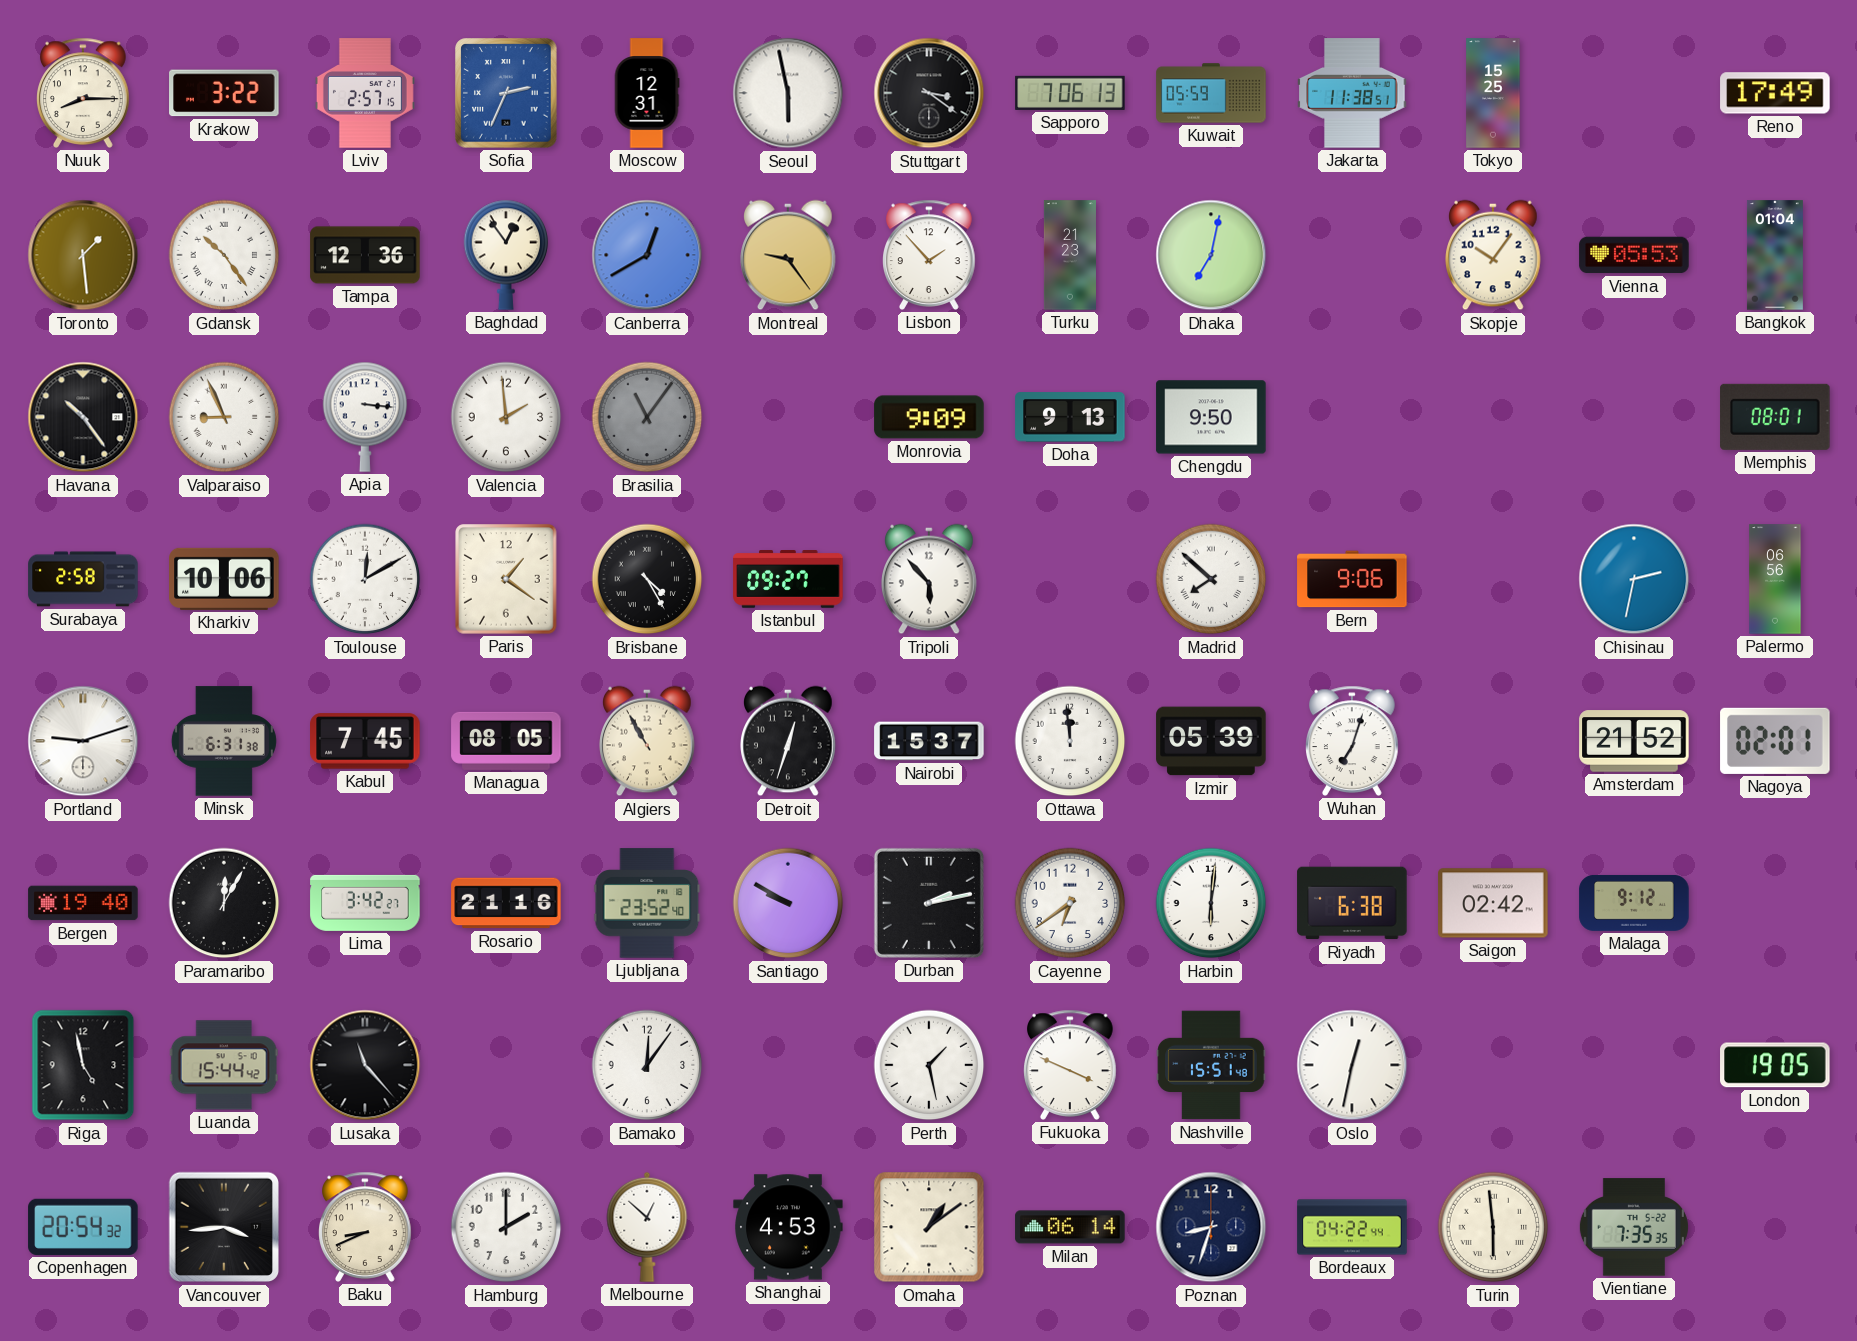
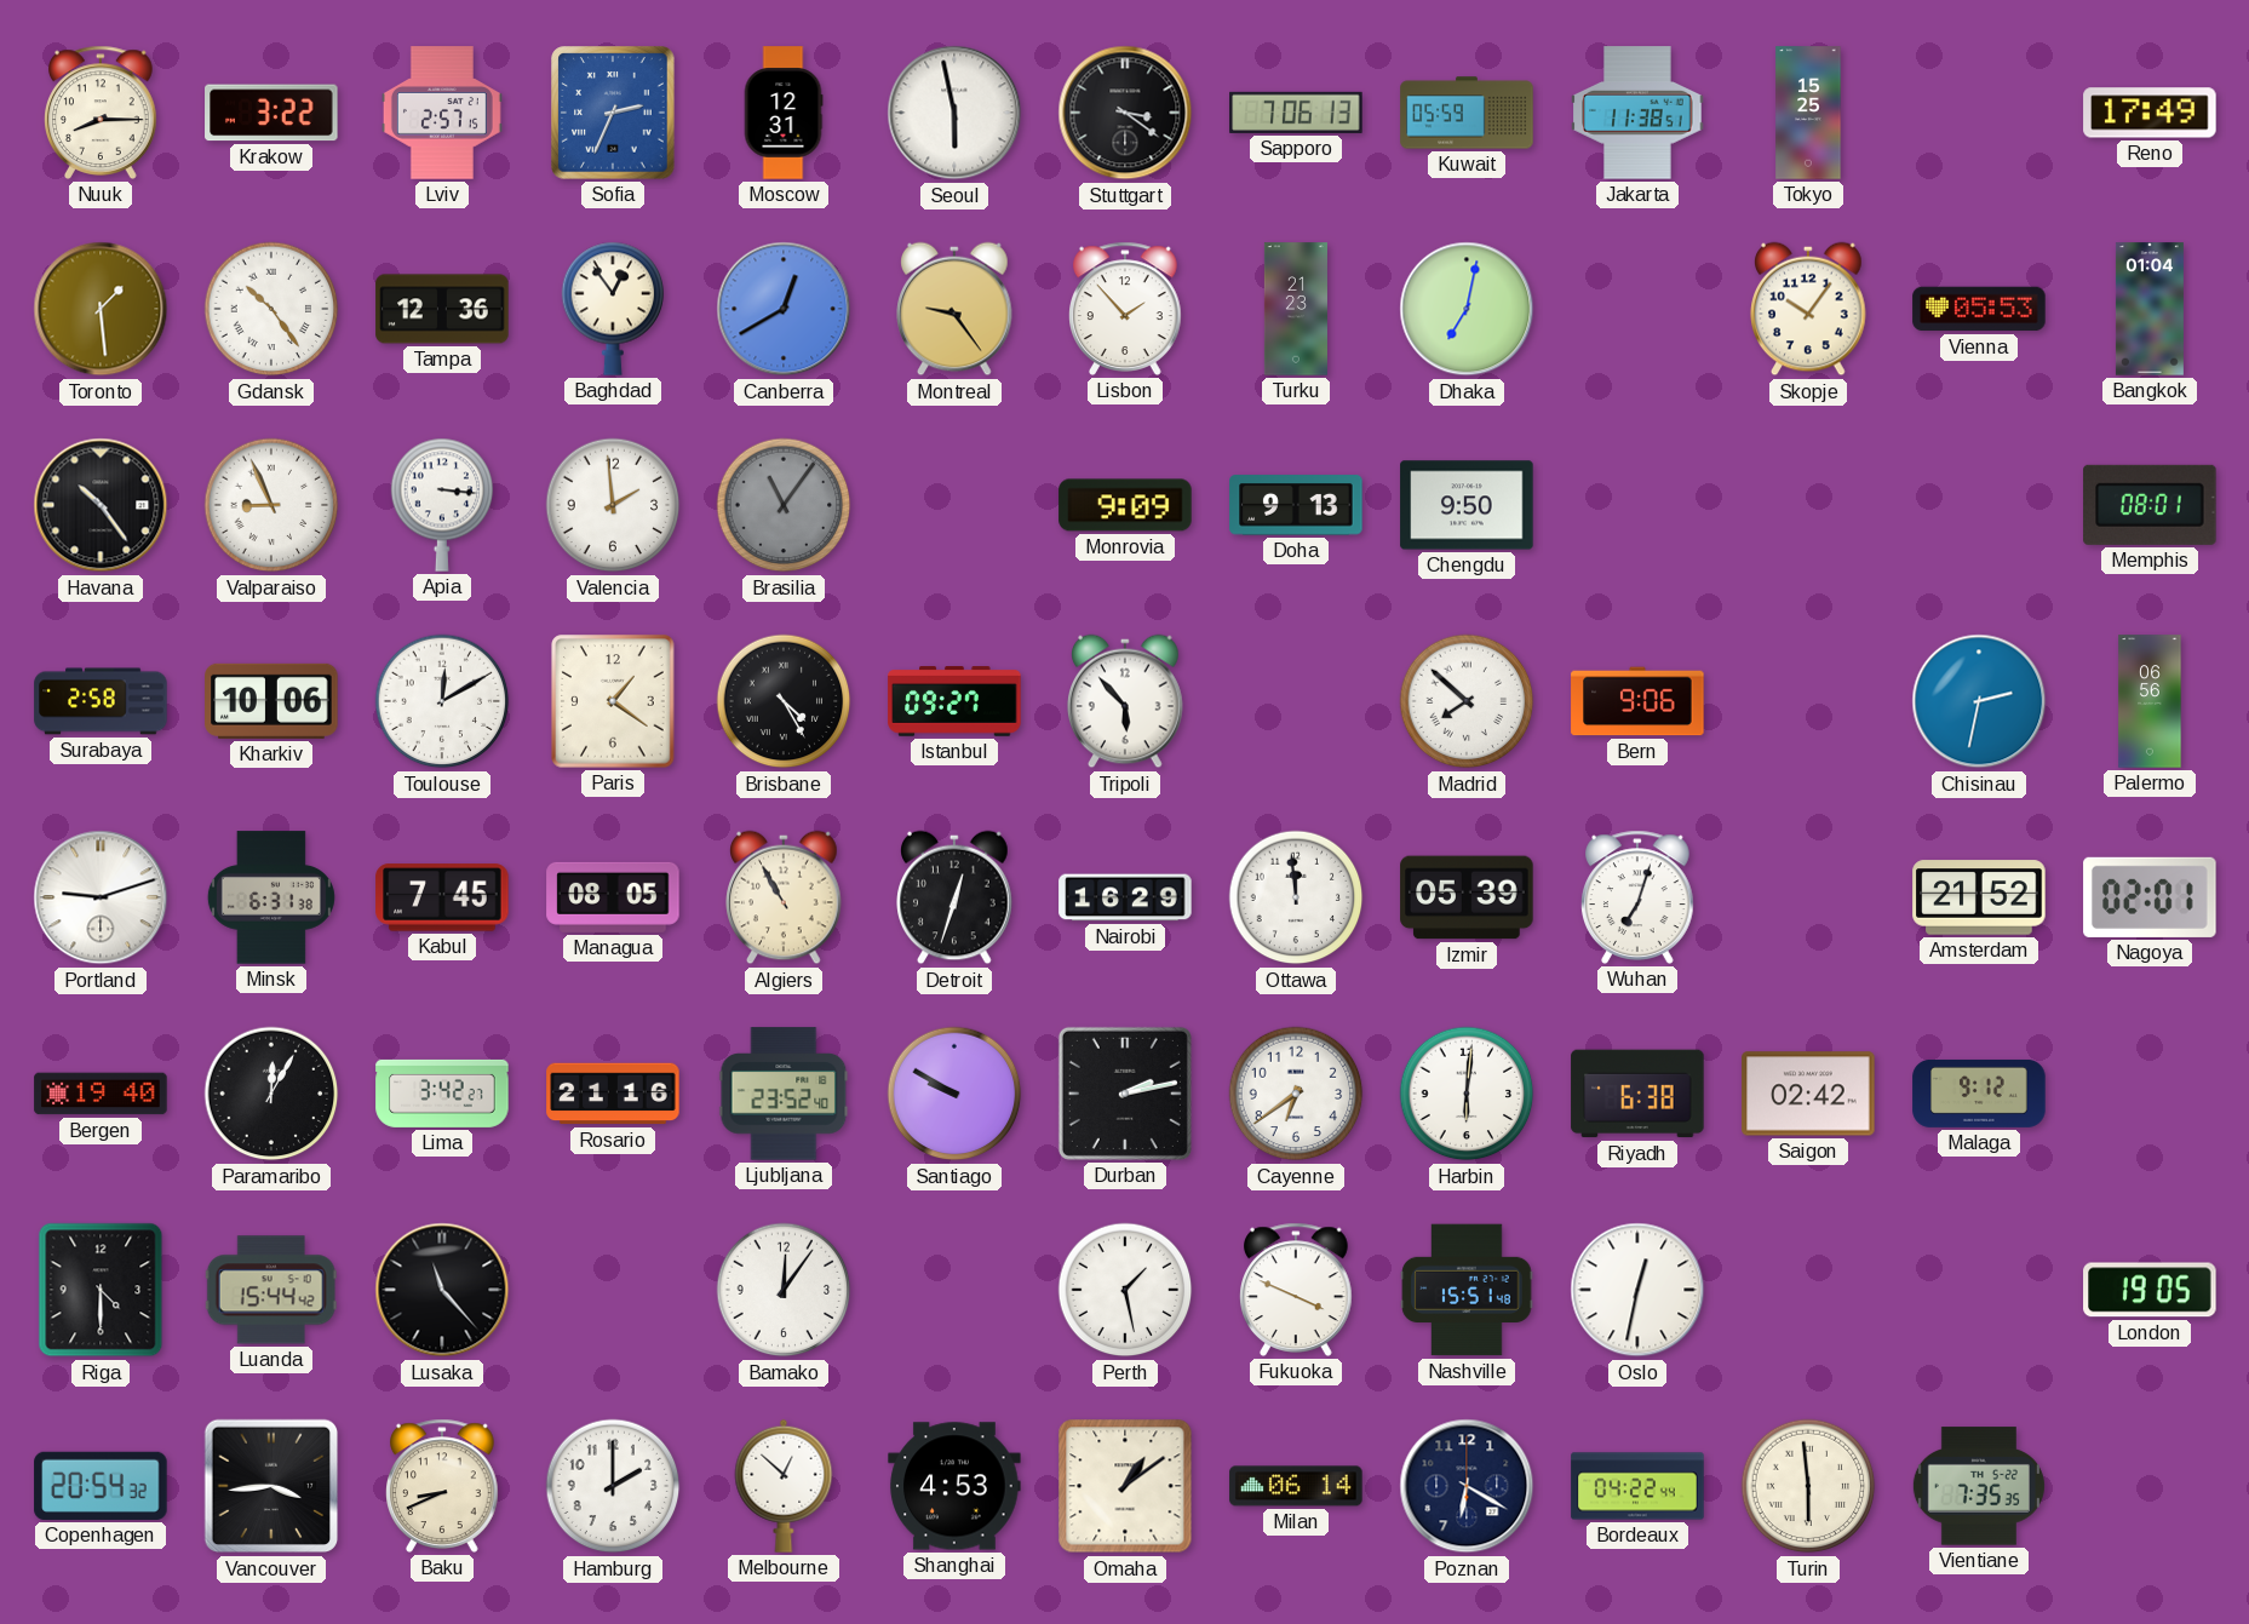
Nairobi: 15:37 -> 16:29
Riga: 4:58 -> 4:30
Poznan: 8:33 -> 6:20
